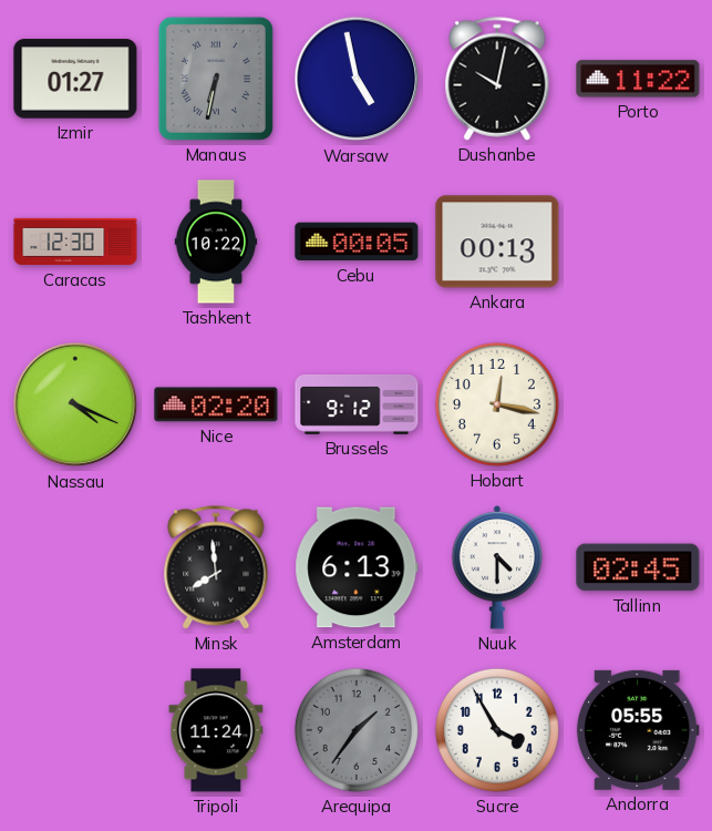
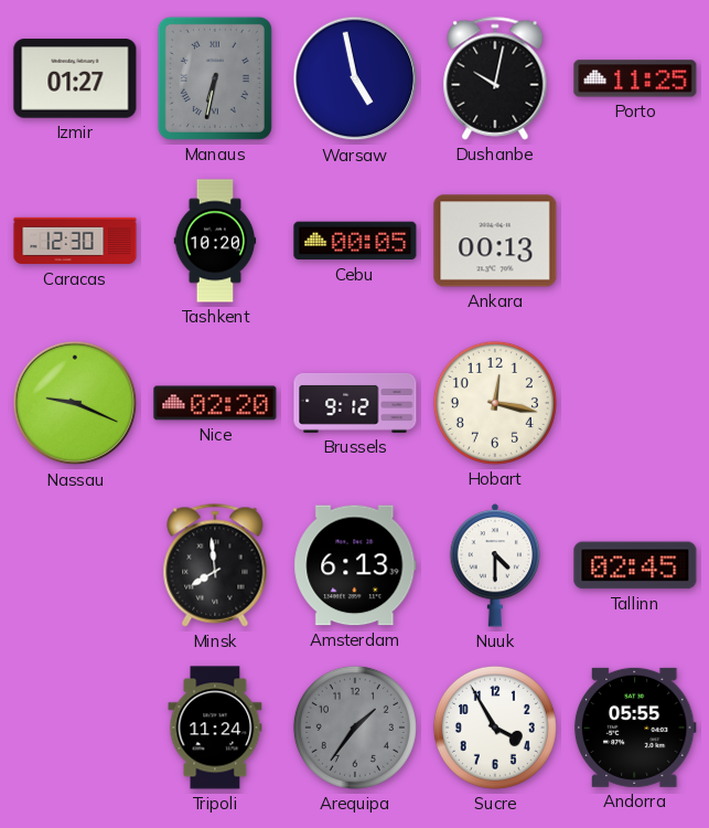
Porto: 11:22 -> 11:25
Tashkent: 10:22 -> 10:20
Nassau: 4:19 -> 9:19
